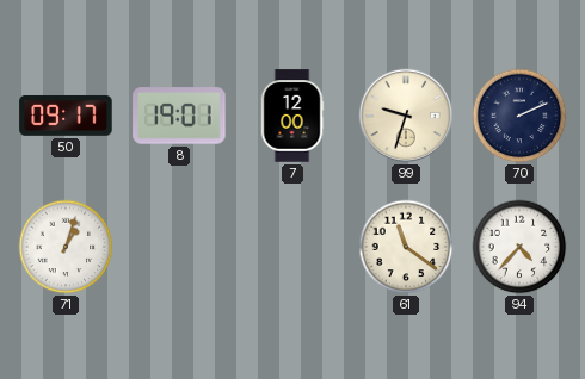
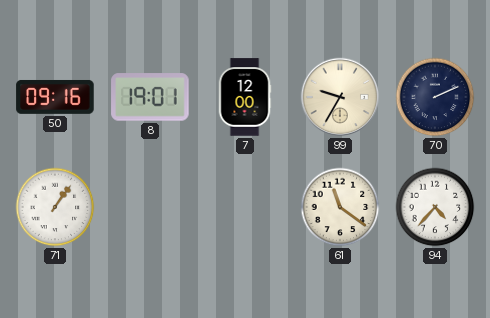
50: 09:17 -> 09:16
99: 9:33 -> 9:35
71: 1:03 -> 1:06
